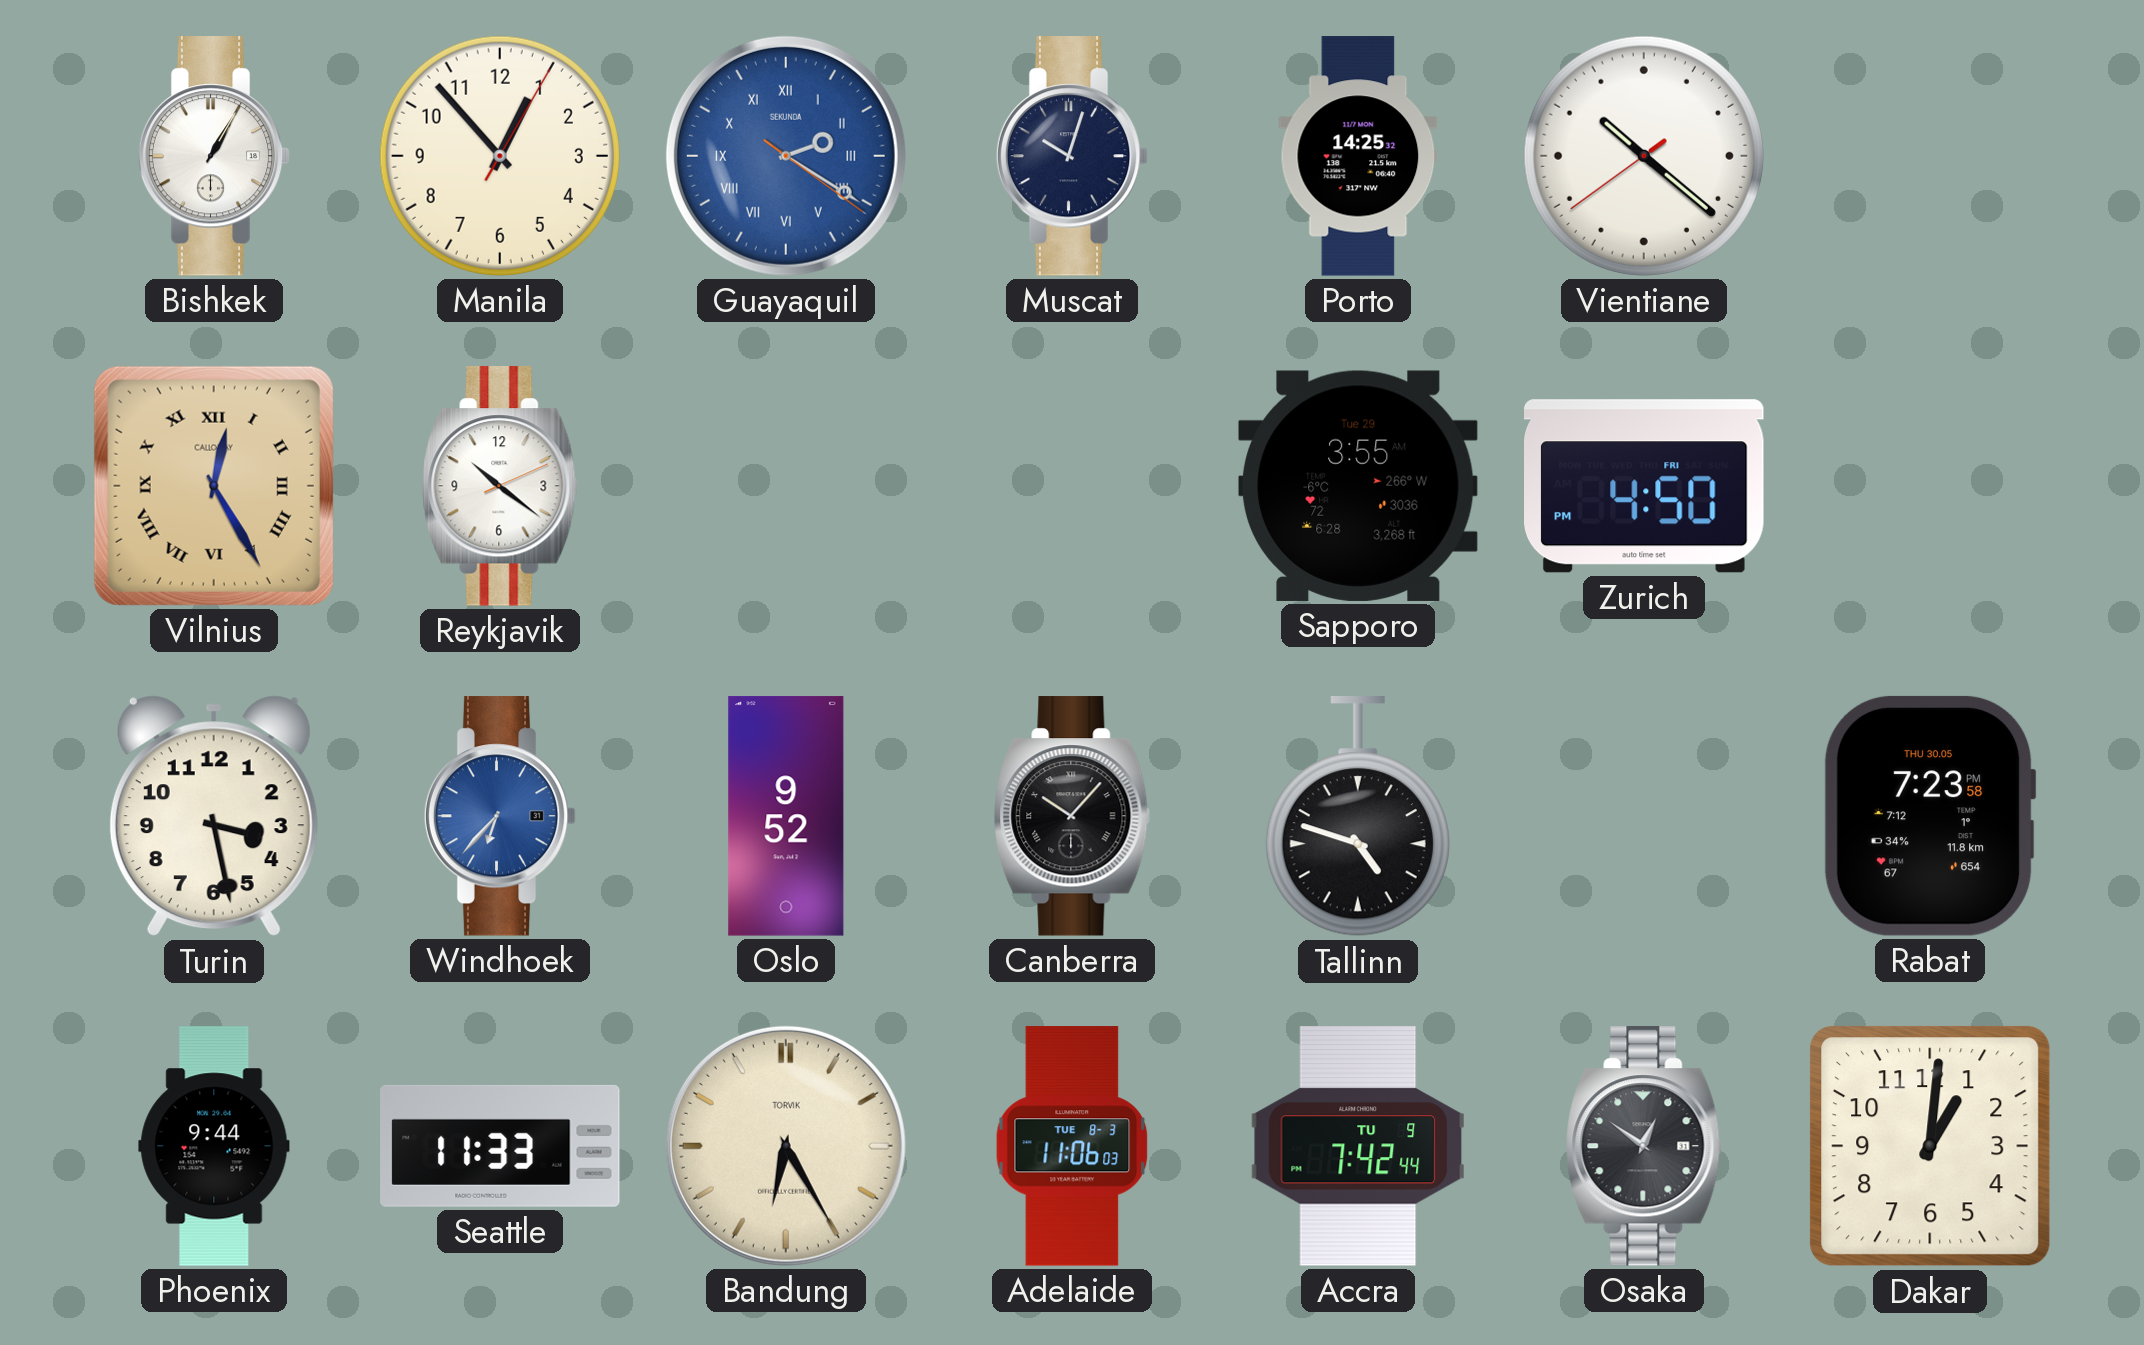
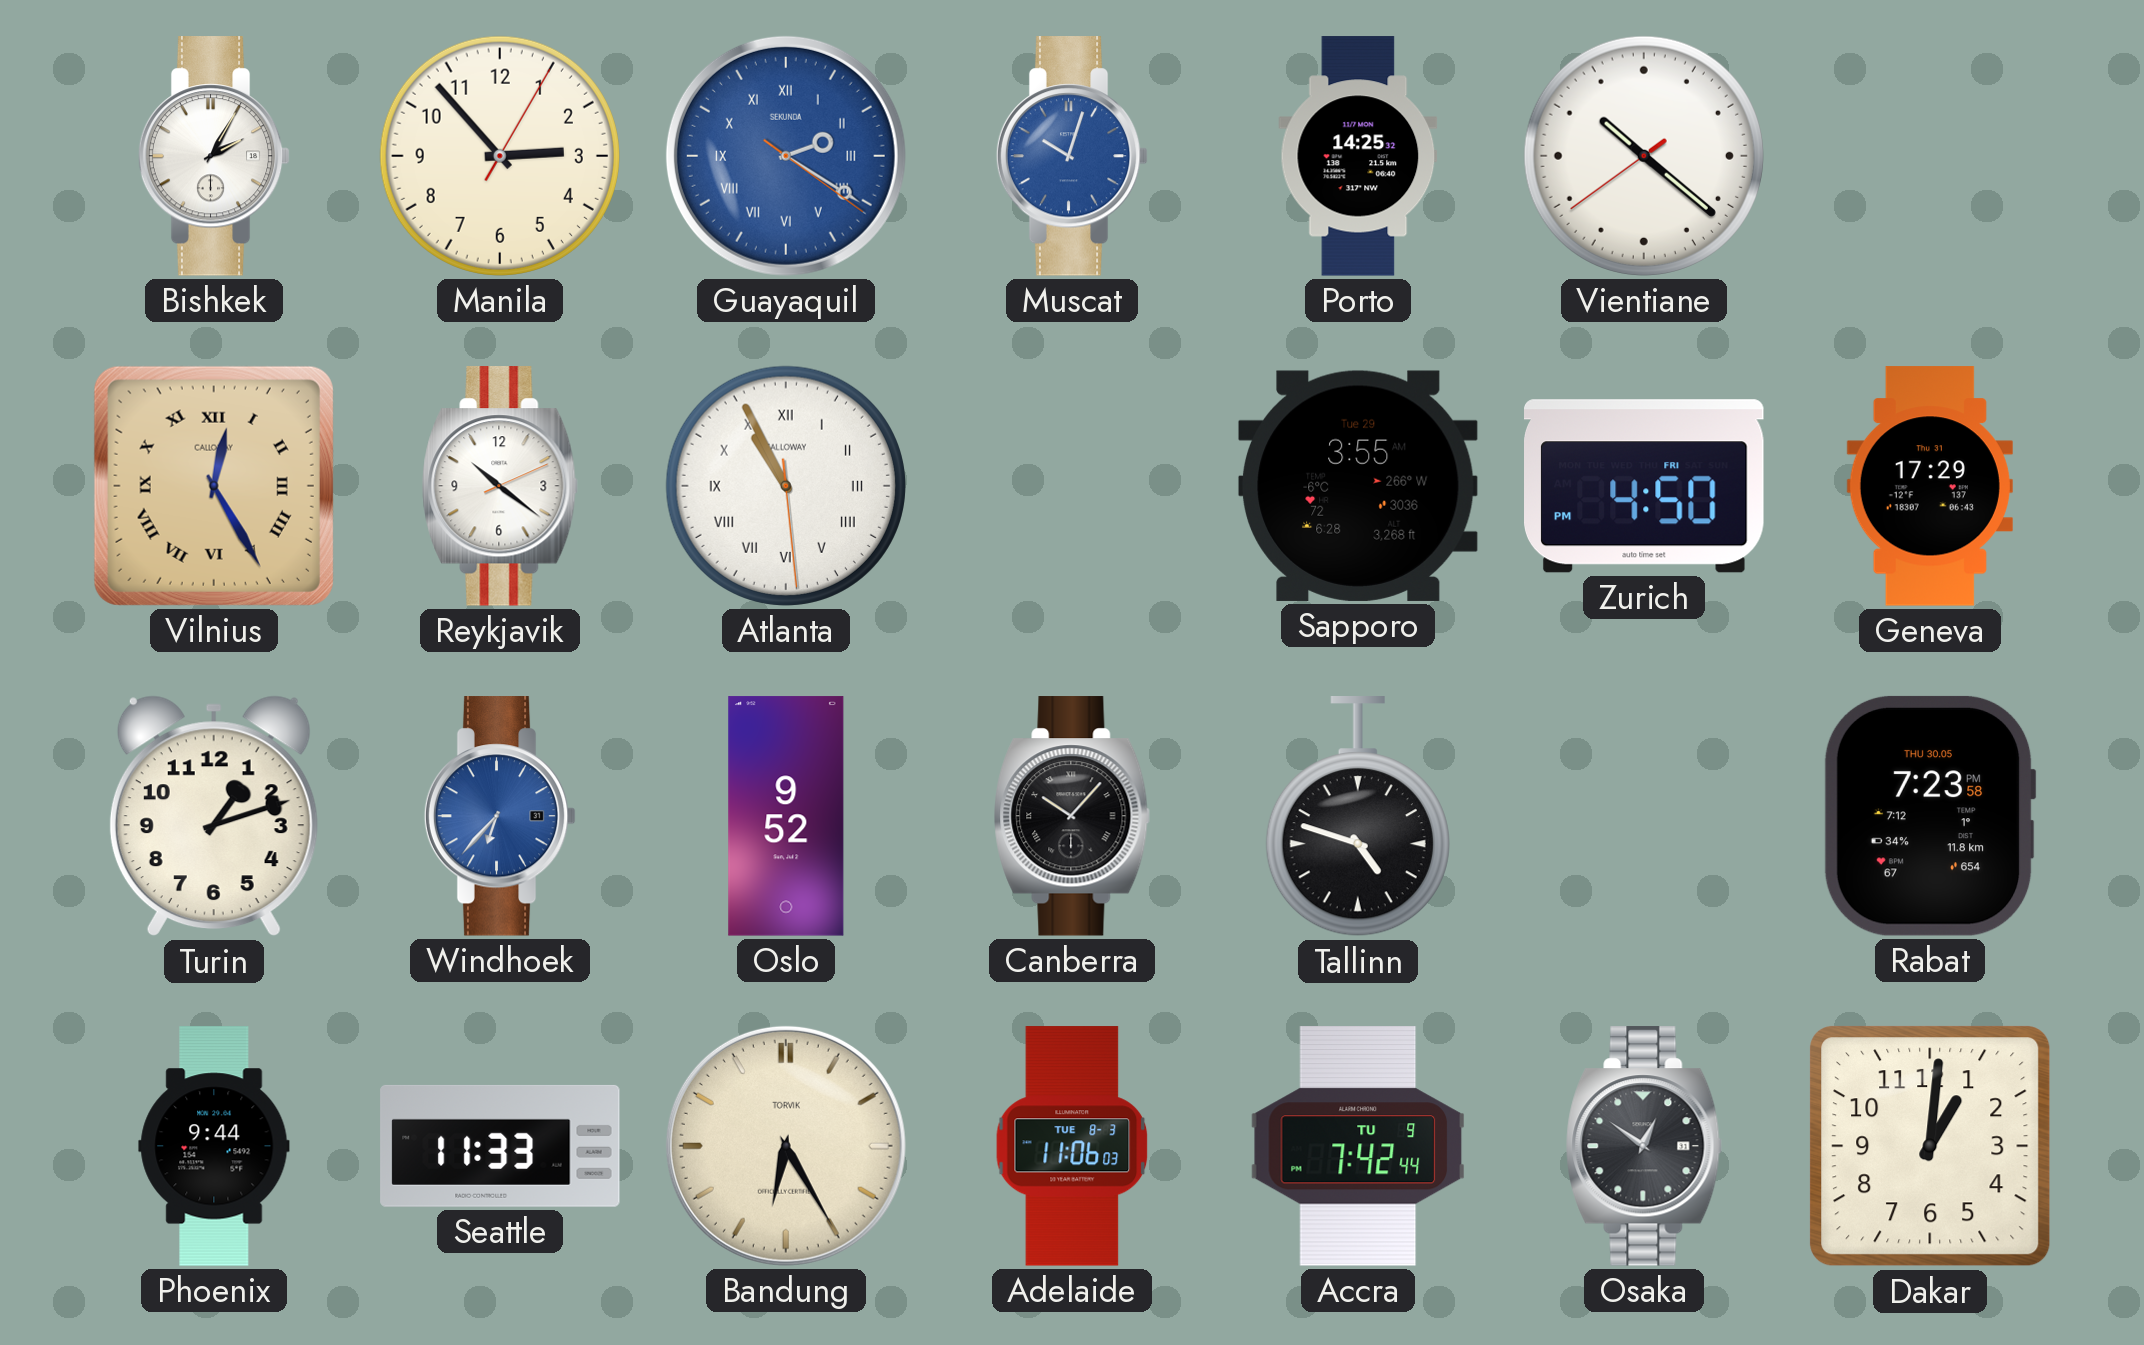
Bishkek: 1:05 -> 2:05
Manila: 12:53 -> 2:53
Muscat dial: navy -> blue
Atlanta: none -> 10:55
Geneva: none -> 17:29
Turin: 3:28 -> 1:12
